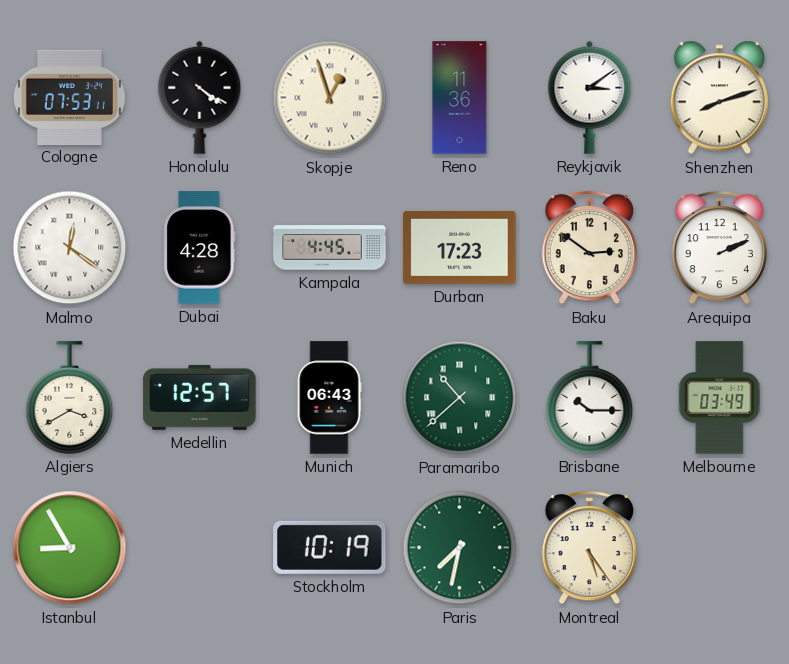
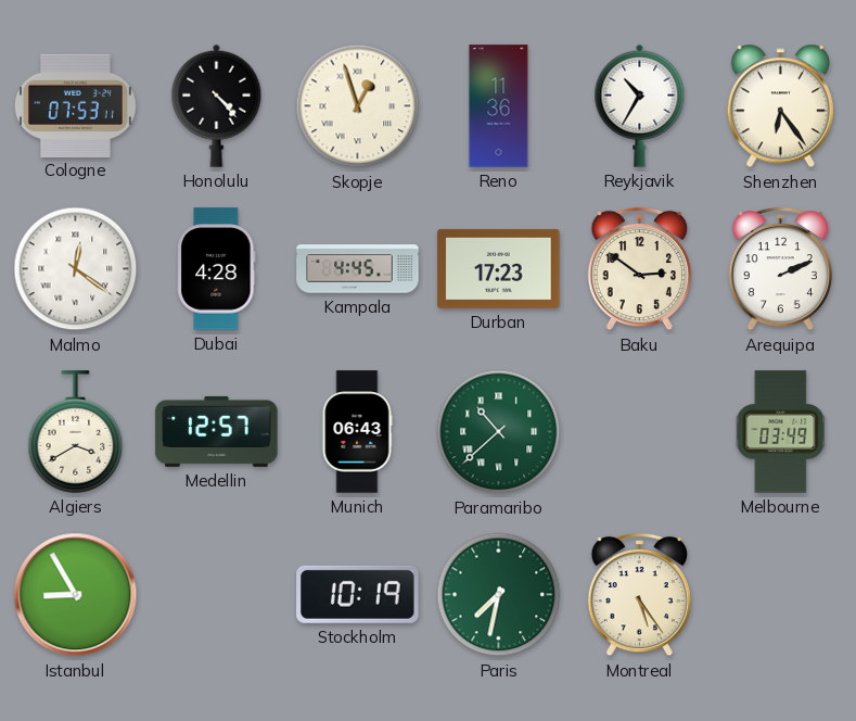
Honolulu: 4:21 -> 4:23
Reykjavik: 3:09 -> 10:35
Shenzhen: 8:12 -> 6:24
Brisbane: 10:15 -> none
